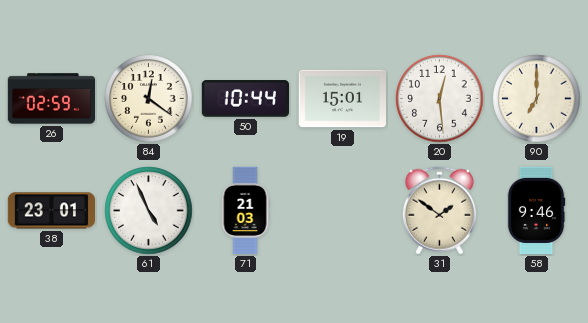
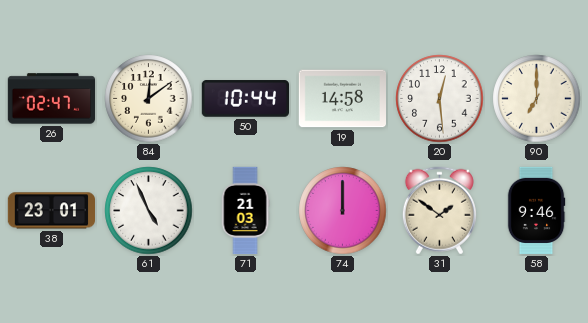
26: 02:59 -> 02:47
84: 12:21 -> 12:09
19: 15:01 -> 14:58
74: none -> 12:00
